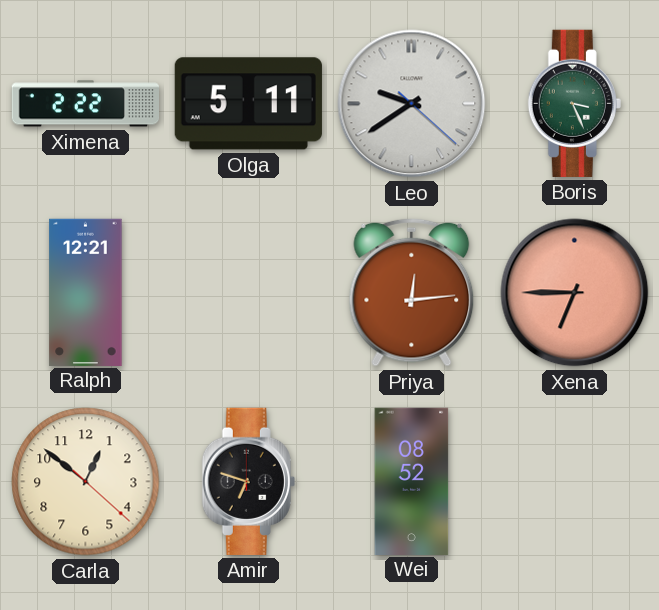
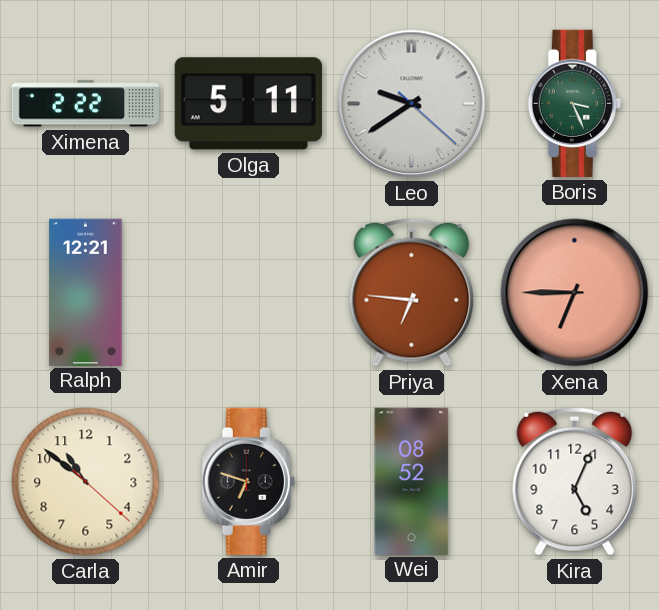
Priya: 12:14 -> 6:46
Carla: 12:51 -> 10:51
Kira: none -> 5:04
